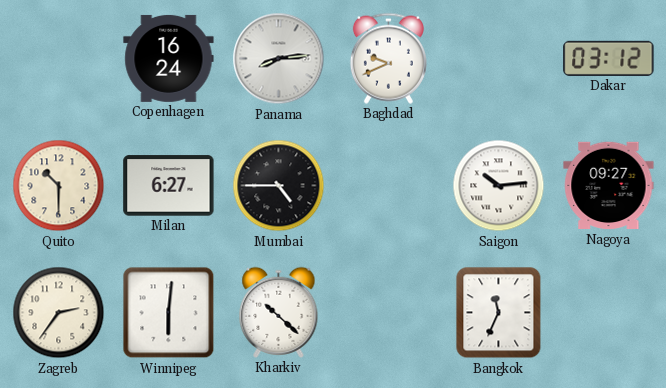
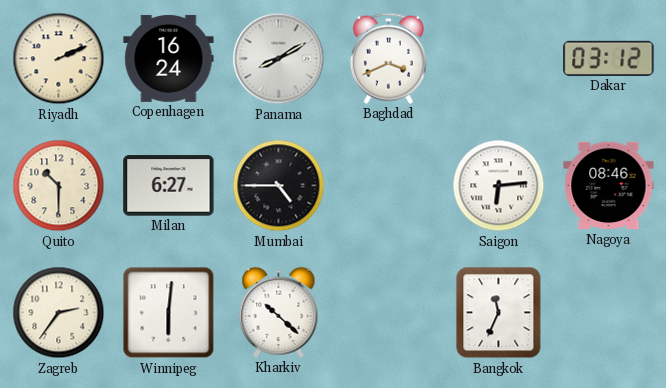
Riyadh: none -> 2:11
Panama: 8:14 -> 8:10
Baghdad: 9:41 -> 3:41
Saigon: 10:14 -> 6:14
Nagoya: 09:27 -> 08:46
